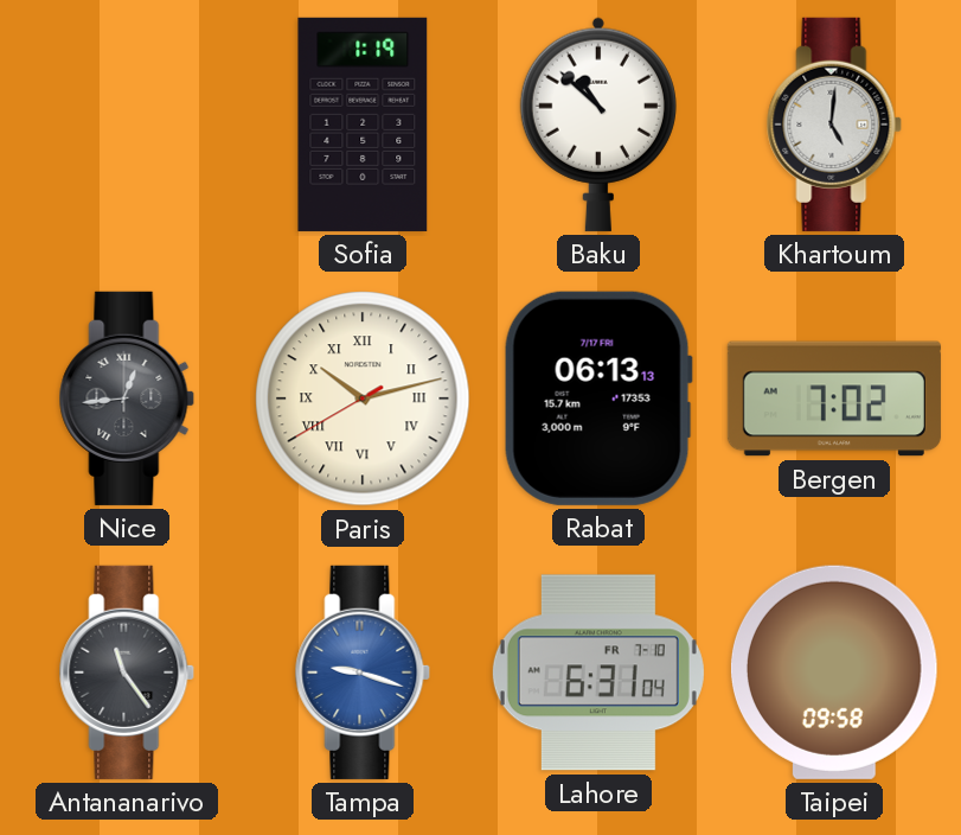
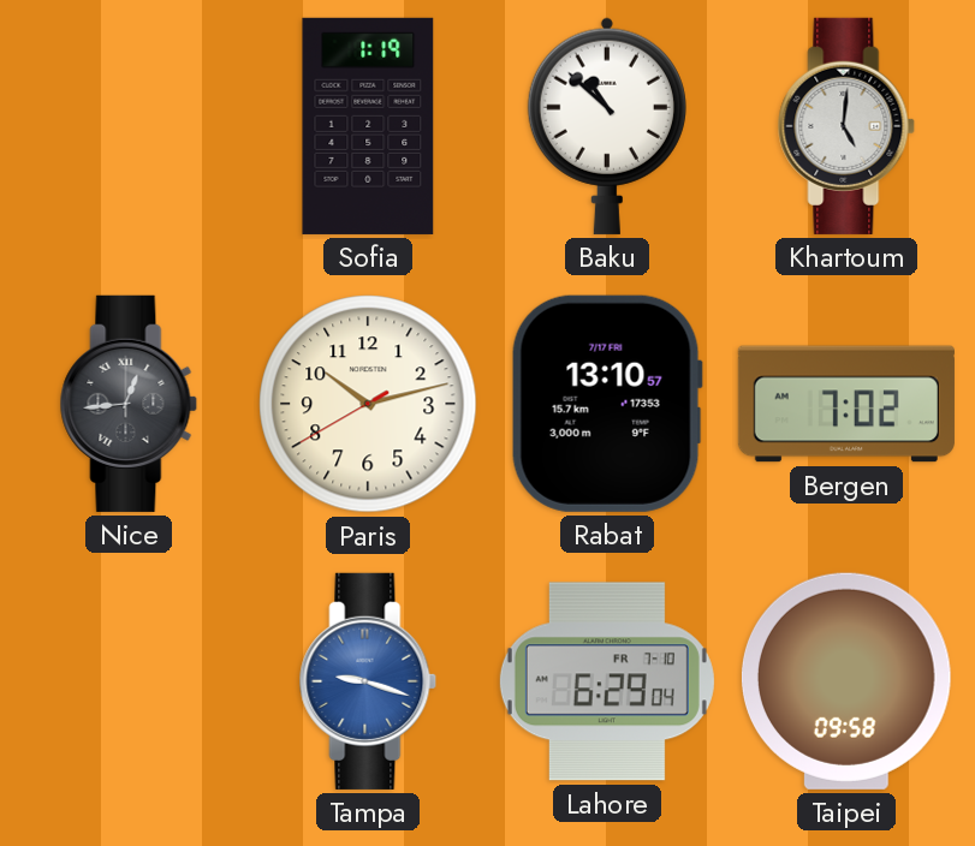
Paris numerals: Roman -> Arabic
Rabat: 06:13 -> 13:10
Antananarivo: 11:24 -> none
Lahore: 6:31 -> 6:29
